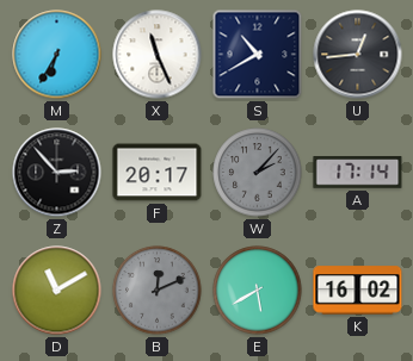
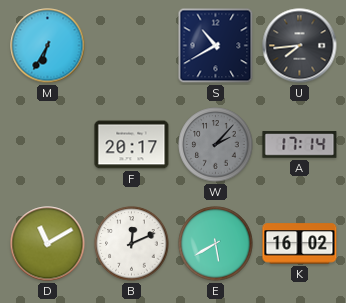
X: 11:26 -> none
U: 12:44 -> 7:44
Z: 2:53 -> none
B dial: grey -> white
